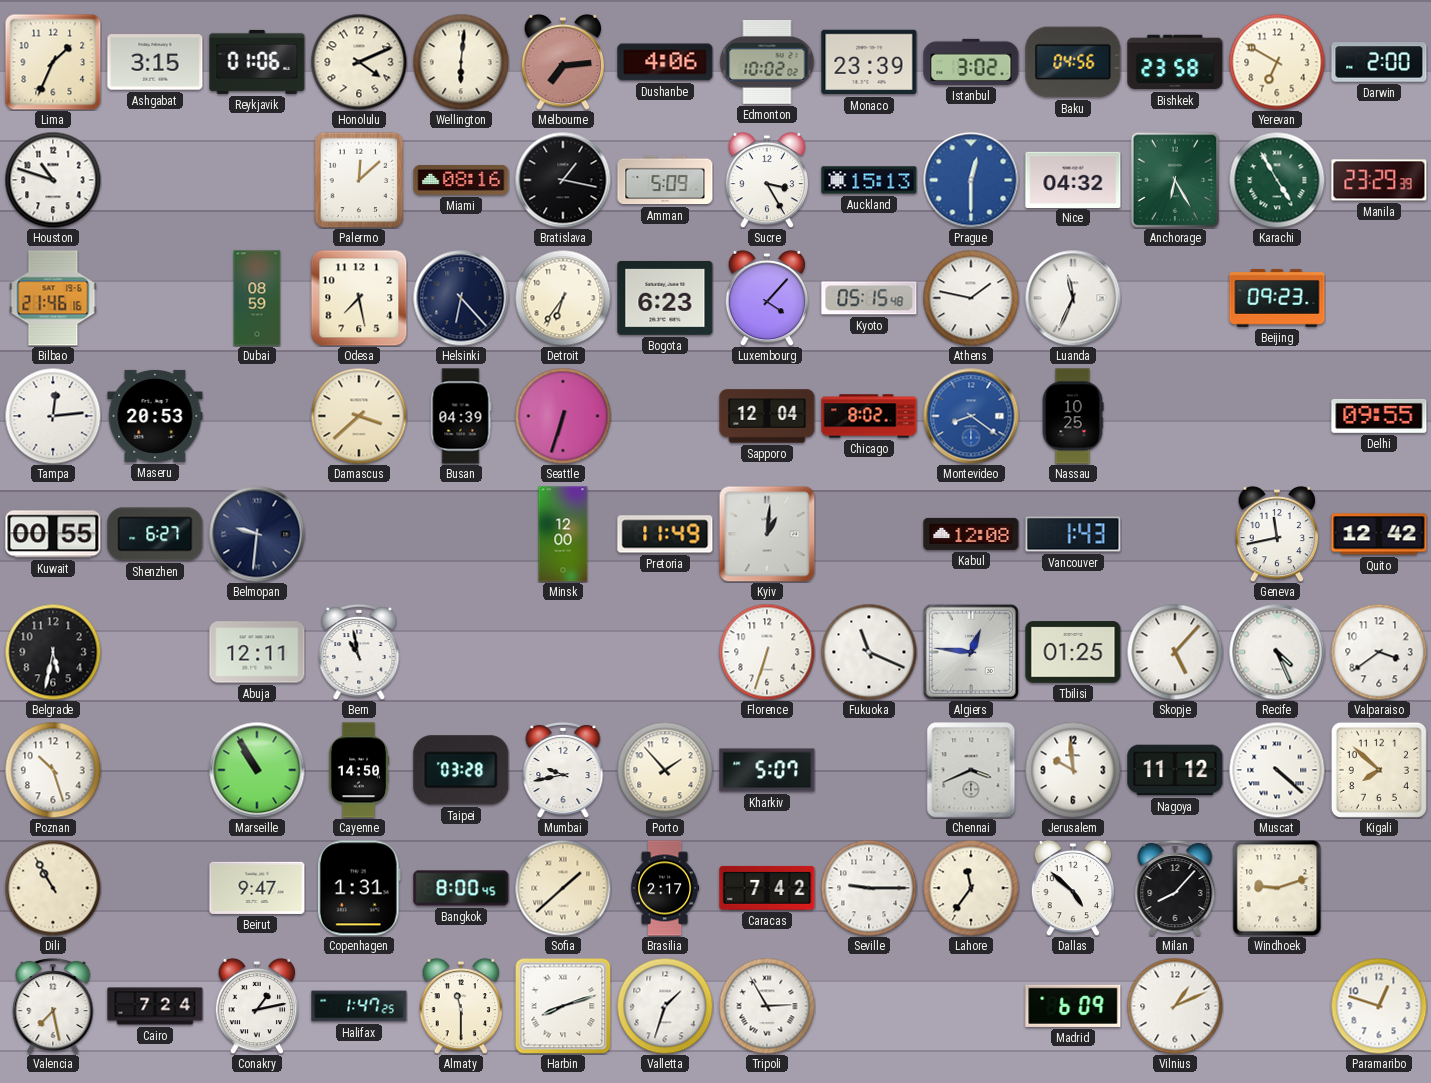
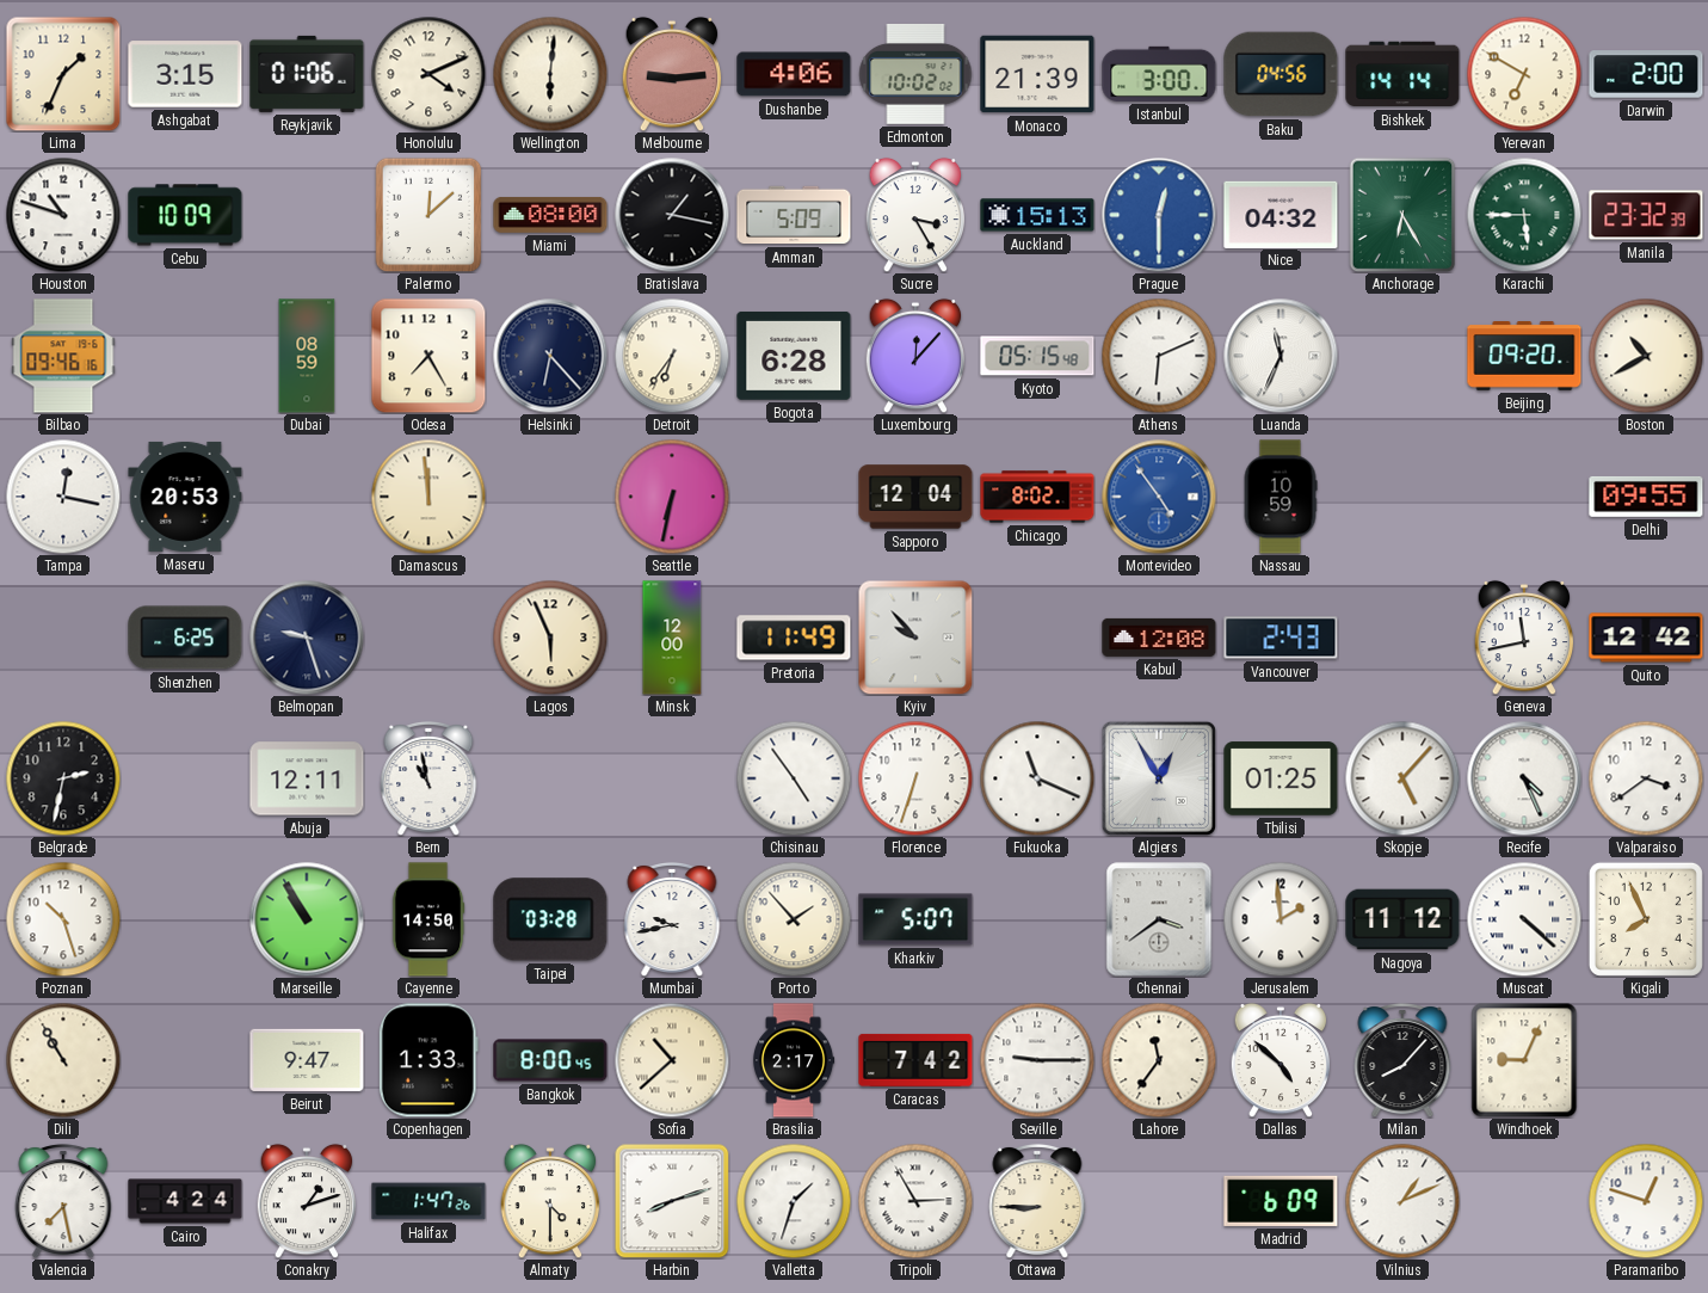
Melbourne: 7:14 -> 9:14
Monaco: 23:39 -> 21:39
Istanbul: 3:02 -> 3:00
Bishkek: 23:58 -> 14:14
Cebu: none -> 10:09
Miami: 08:16 -> 08:00
Karachi: 4:55 -> 5:45
Manila: 23:29 -> 23:32
Bilbao: 21:46 -> 09:46
Odesa: 7:28 -> 7:25
Bogota: 6:23 -> 6:28
Luxembourg: 4:07 -> 12:07
Athens: 1:47 -> 6:11
Beijing: 09:23 -> 09:20
Boston: none -> 10:40
Tampa: 12:14 -> 12:17
Damascus: 3:38 -> 11:59
Busan: 04:39 -> none
Seattle: 6:33 -> 6:32
Montevideo: 8:21 -> 4:54
Nassau: 10:25 -> 10:59
Kuwait: 00:55 -> none
Shenzhen: 6:27 -> 6:25
Belmopan: 9:31 -> 9:27
Lagos: none -> 5:56
Kyiv: 1:01 -> 9:53
Vancouver: 1:43 -> 2:43
Belgrade: 5:32 -> 2:32
Chisinau: none -> 4:54
Algiers: 12:46 -> 12:55
Chennai: 3:41 -> 3:39
Jerusalem: 9:59 -> 1:59
Kigali: 7:52 -> 7:56
Copenhagen: 1:31 -> 1:33
Sofia: 1:38 -> 10:38
Windhoek: 9:12 -> 9:04
Cairo: 7:24 -> 4:24
Conakry: 1:13 -> 1:12
Halifax: 1:47:25 -> 1:47:26
Almaty: 11:30 -> 4:30
Ottawa: none -> 8:45
